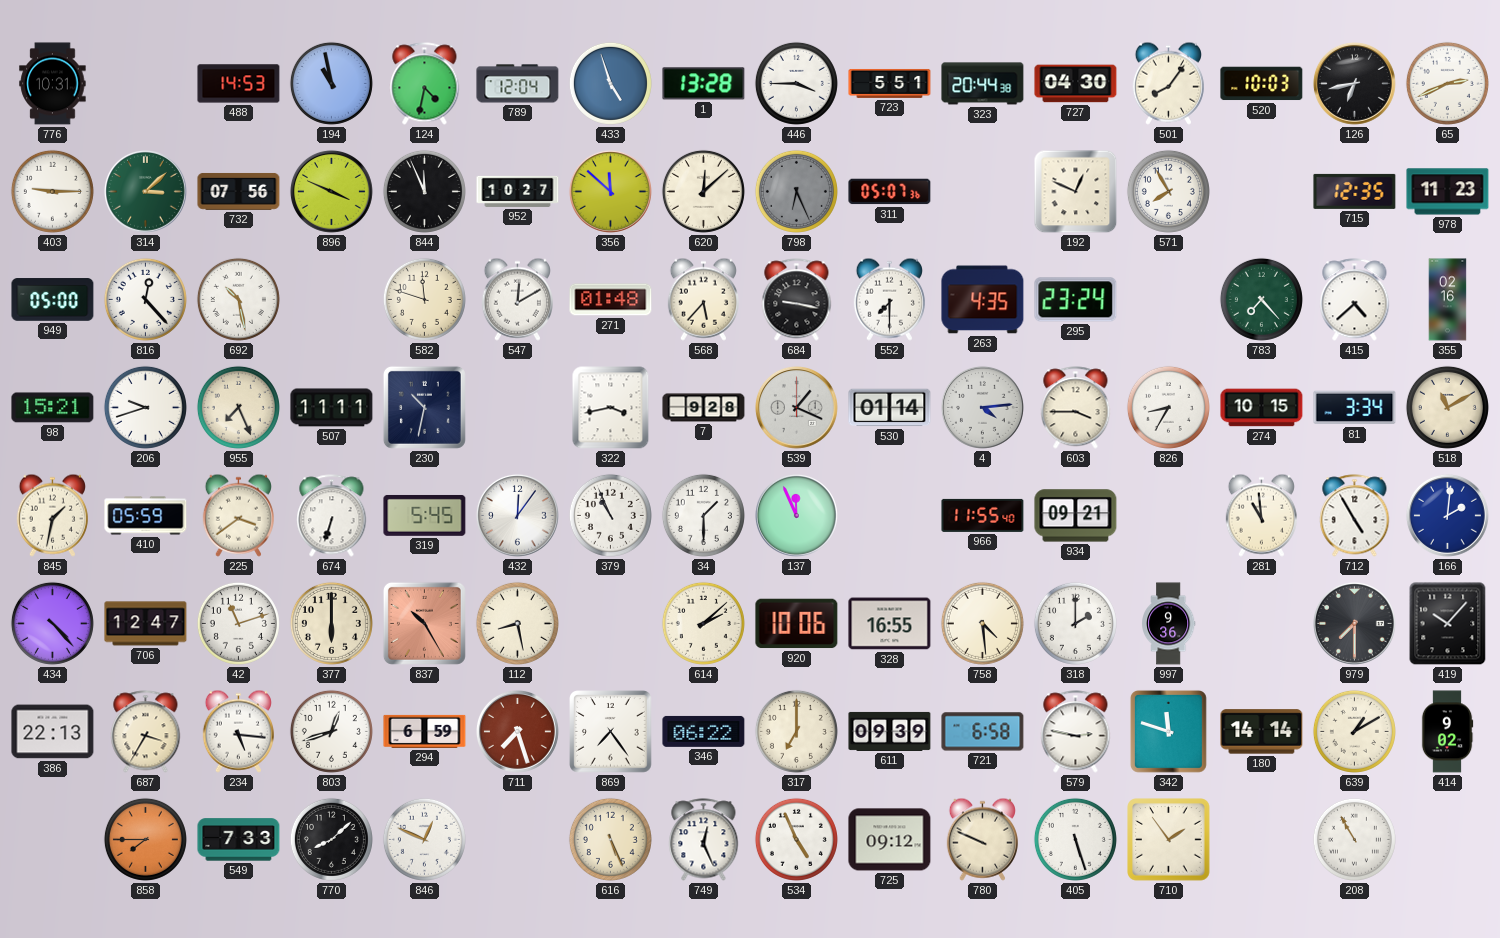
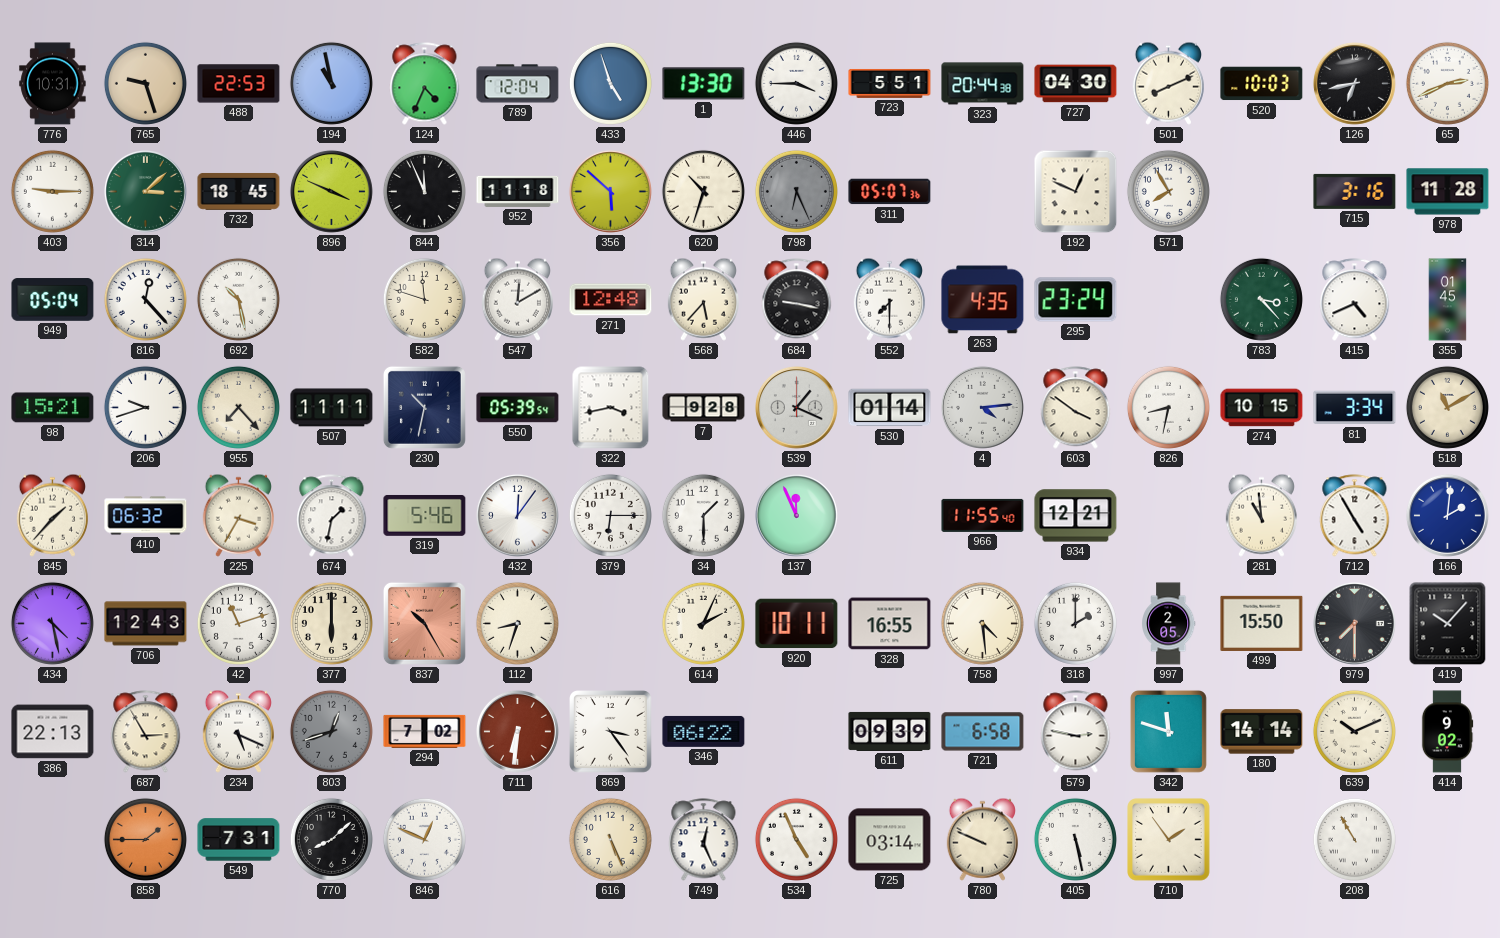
765: none -> 9:27
488: 14:53 -> 22:53
124: 4:32 -> 4:34
1: 13:28 -> 13:30
501: 8:06 -> 8:11
732: 07:56 -> 18:45
952: 10:27 -> 11:18
356: 11:52 -> 5:52
620: 12:08 -> 10:33
715: 12:35 -> 3:16
978: 11:23 -> 11:28
949: 05:00 -> 05:04
271: 01:48 -> 12:48
783: 7:23 -> 3:23
415: 4:38 -> 4:41
355: 02:16 -> 01:45
955: 7:26 -> 7:23
550: none -> 05:39
603: 3:45 -> 3:51
826: 8:35 -> 8:32
845: 1:32 -> 1:37
410: 05:59 -> 06:32
225: 3:39 -> 3:35
674: 6:33 -> 1:32
319: 5:45 -> 5:46
379: 10:56 -> 6:15
934: 09:21 -> 12:21
434: 4:23 -> 4:28
706: 12:47 -> 12:43
112: 8:28 -> 8:33
614: 2:08 -> 2:04
920: 10:06 -> 10:11
997: 9:36 -> 2:05
499: none -> 15:50
687: 3:35 -> 2:55
234: 5:16 -> 5:19
803 dial: white -> grey
294: 6:59 -> 7:02
711: 7:27 -> 6:31
869: 7:24 -> 3:24
317: 7:00 -> none
639: 1:10 -> 10:11
858: 7:45 -> 1:45
549: 7:33 -> 7:31
725: 09:12 -> 03:14
405: 5:27 -> 5:28
